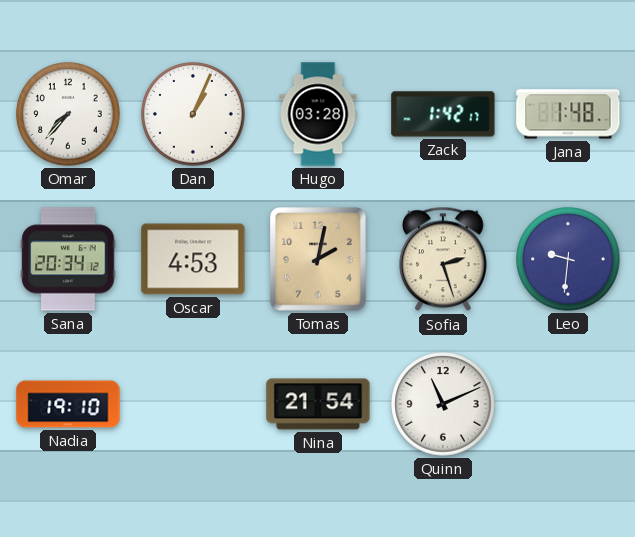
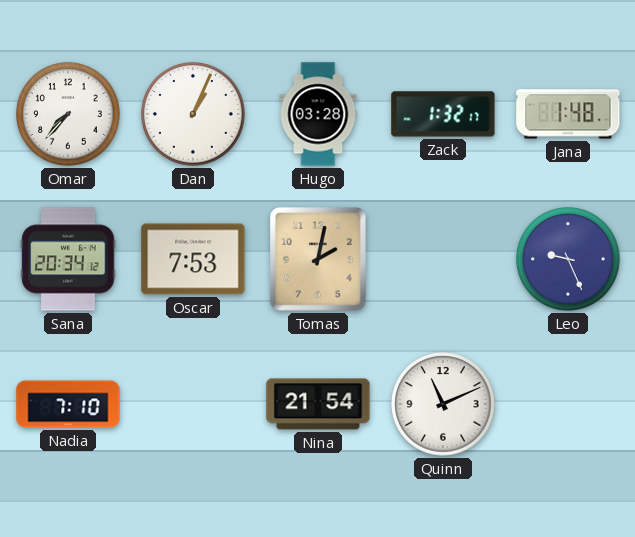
Zack: 1:42 -> 1:32
Oscar: 4:53 -> 7:53
Sofia: 2:27 -> none
Leo: 9:31 -> 9:26
Nadia: 19:10 -> 7:10
